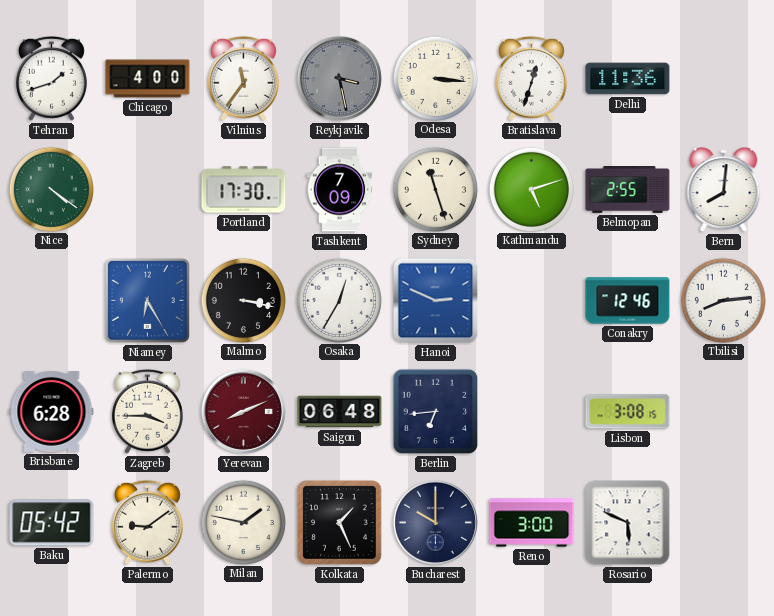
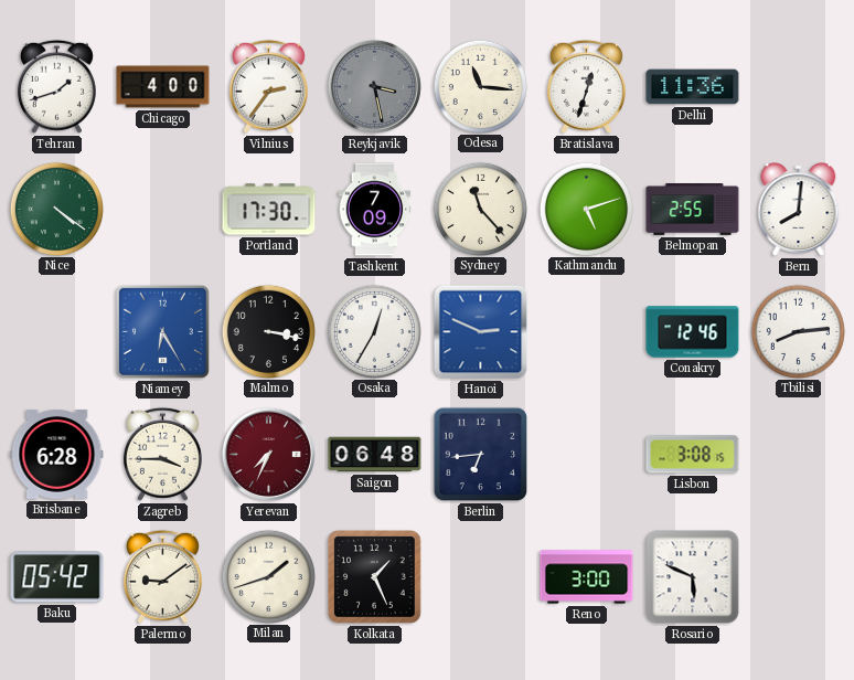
Vilnius: 11:36 -> 2:36
Odesa: 3:16 -> 11:16
Sydney: 11:27 -> 11:23
Yerevan: 8:11 -> 7:34
Milan: 1:47 -> 1:42
Bucharest: 10:00 -> none
